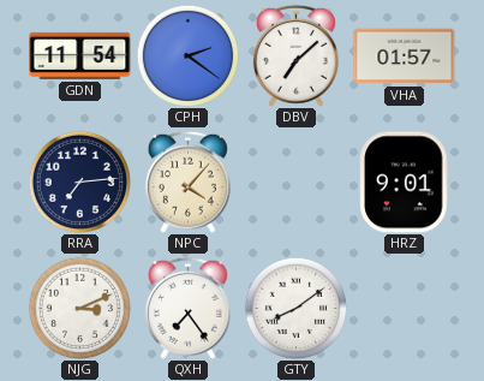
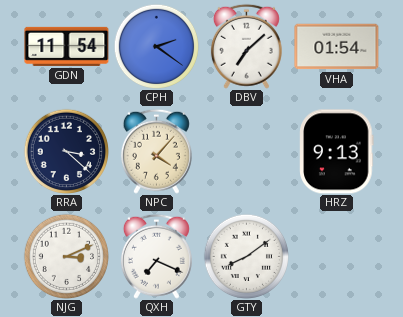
VHA: 01:57 -> 01:54
RRA: 7:14 -> 3:22
HRZ: 9:01 -> 9:13
QXH: 7:24 -> 7:19
